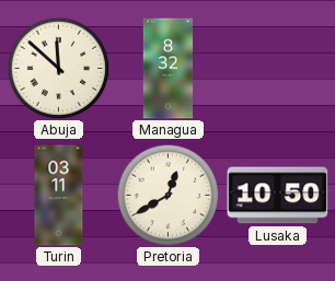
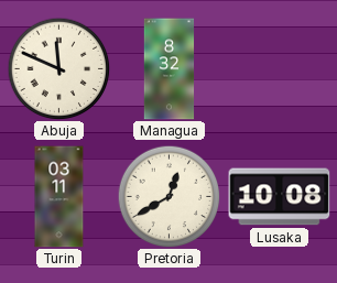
Abuja: 11:52 -> 11:49
Lusaka: 10:50 -> 10:08
